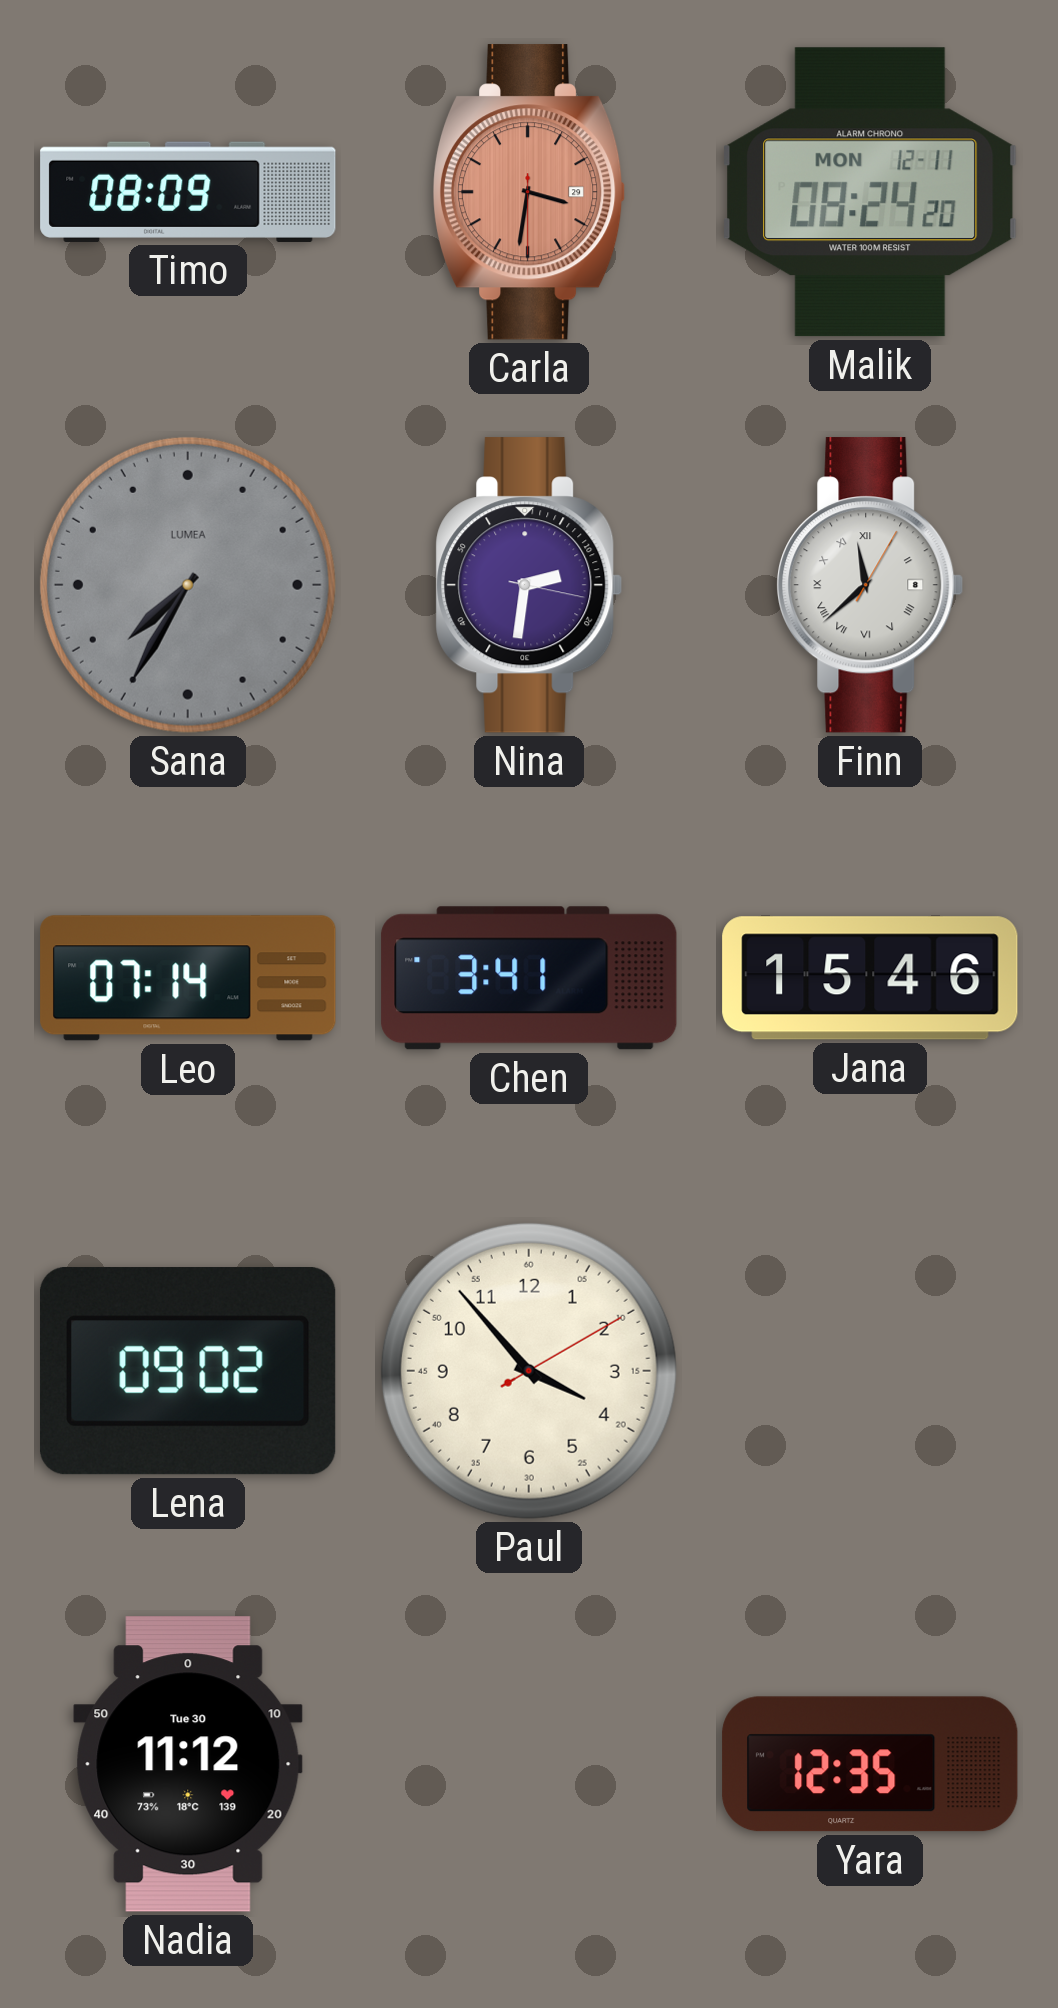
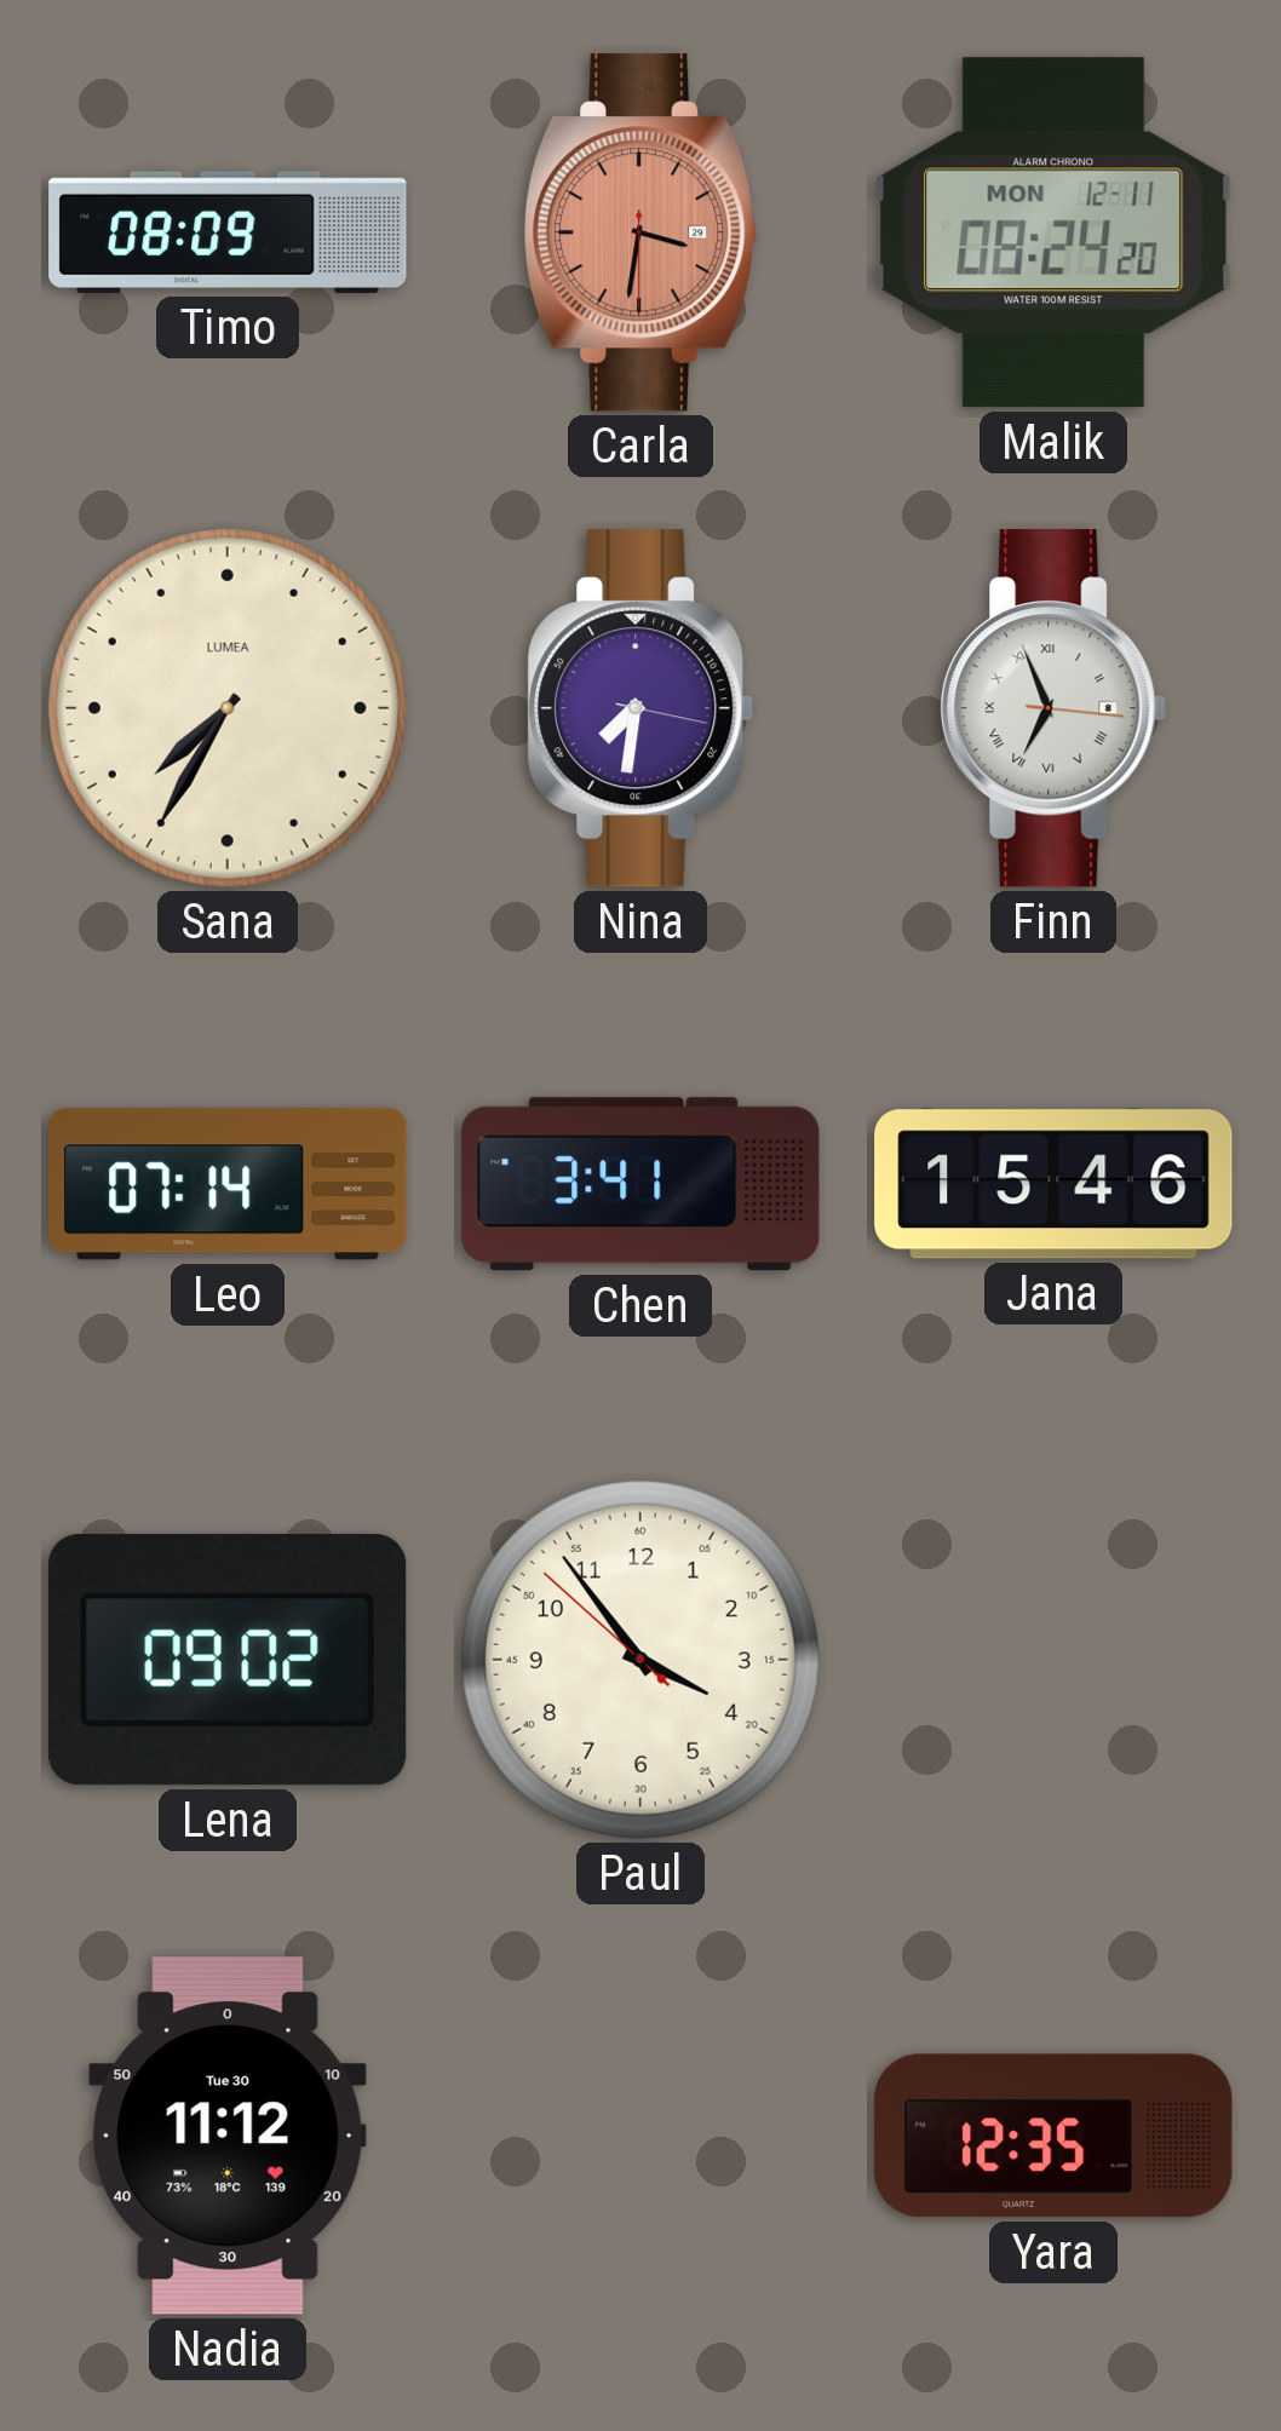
Sana dial: grey -> cream
Nina: 2:31 -> 7:31
Finn: 11:38 -> 6:56
Paul: 3:53:10 -> 3:53:52
